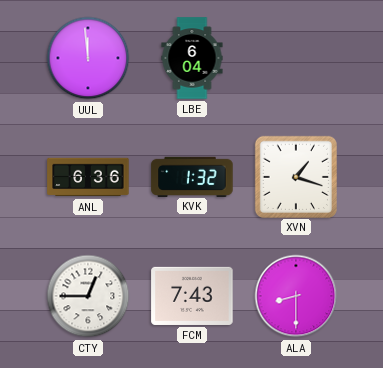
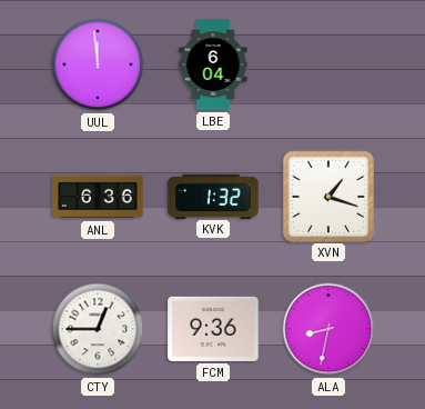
FCM: 7:43 -> 9:36
ALA: 8:30 -> 8:32
